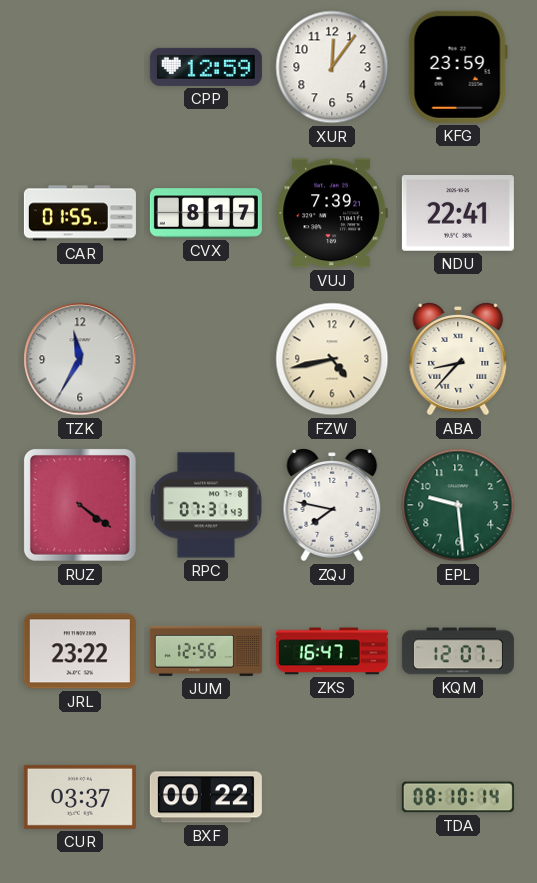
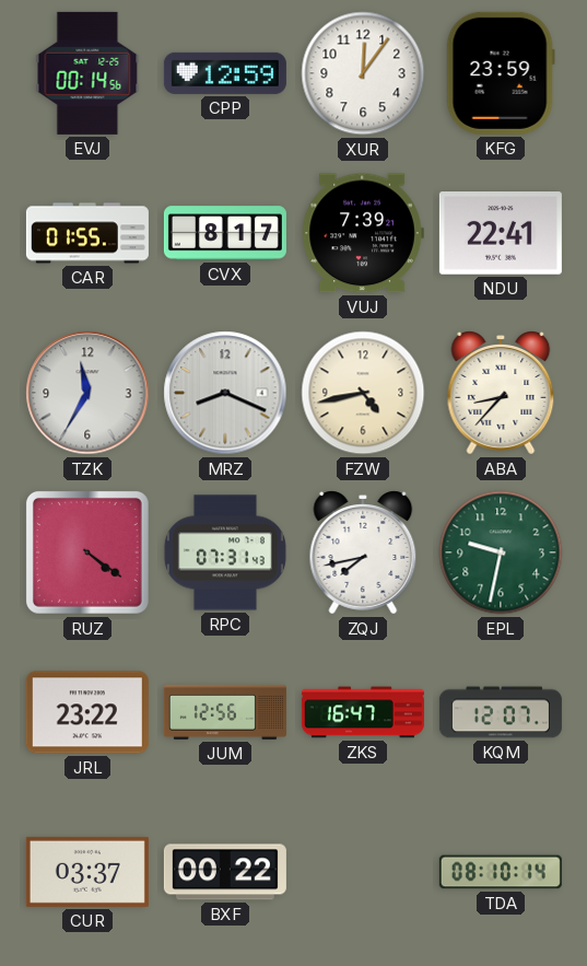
EVJ: none -> 00:14
MRZ: none -> 8:19
ZQJ: 7:47 -> 7:43
EPL: 9:29 -> 9:32
